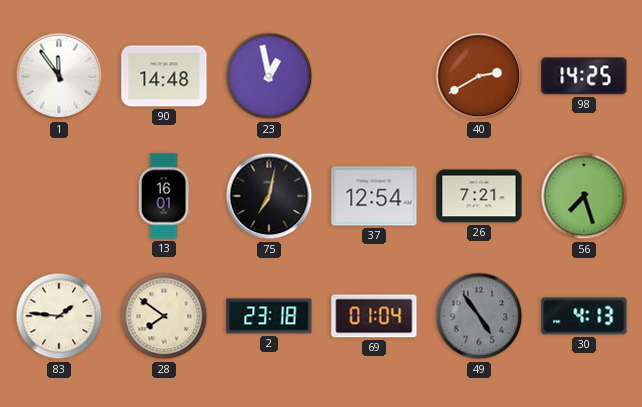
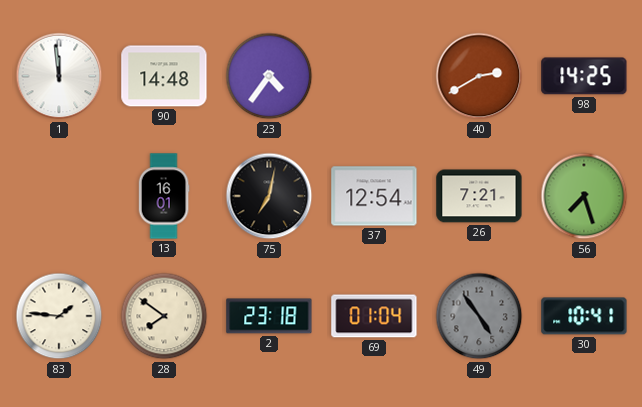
1: 11:54 -> 11:59
23: 12:58 -> 4:36
30: 4:13 -> 10:41
